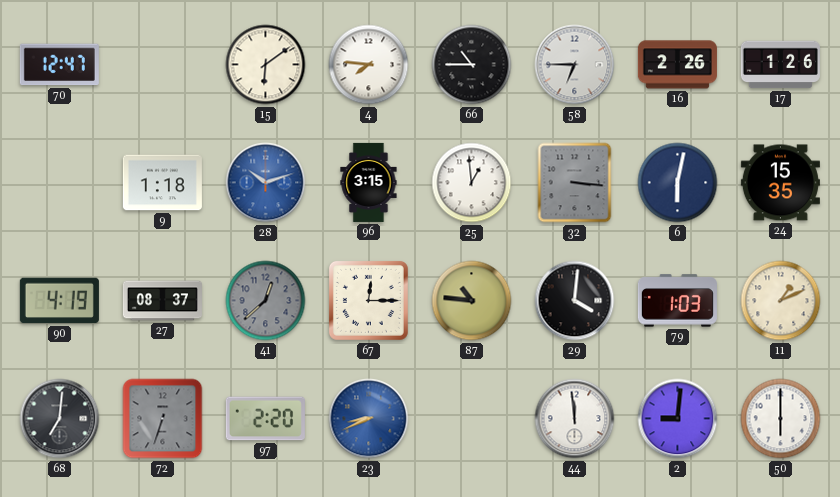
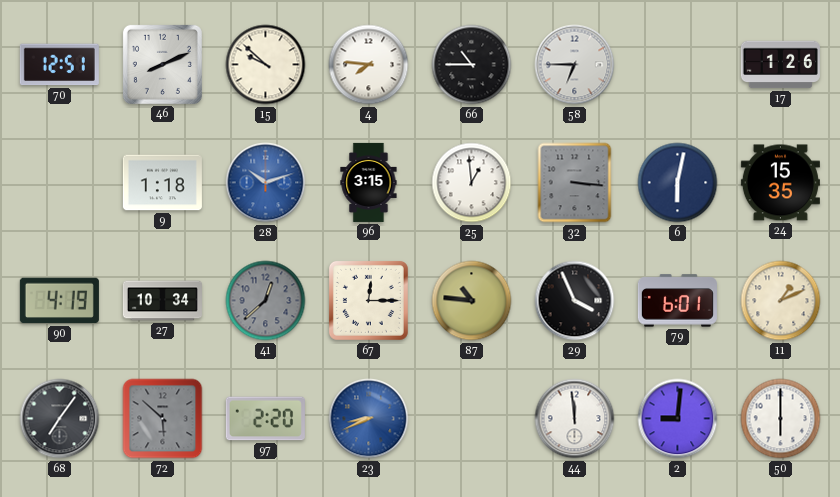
70: 12:47 -> 12:51
46: none -> 8:11
15: 6:09 -> 9:52
16: 2:26 -> none
27: 08:37 -> 10:34
29: 4:01 -> 3:56
79: 1:03 -> 6:01
68: 7:01 -> 7:06
72: 6:33 -> 5:52
